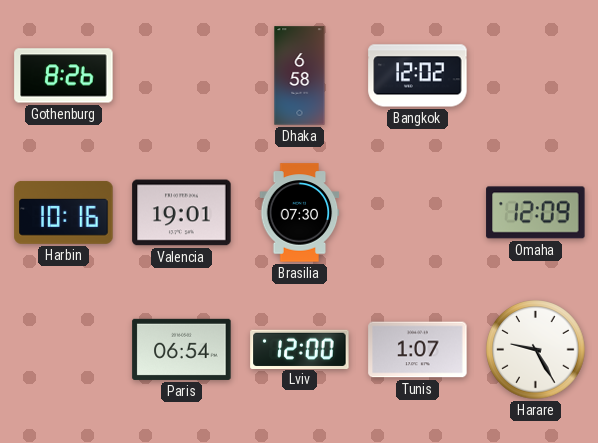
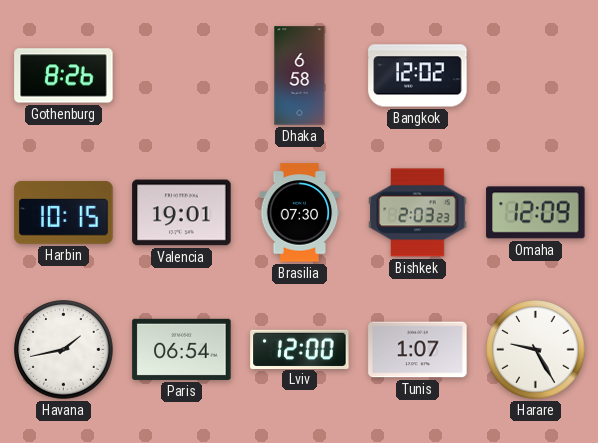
Harbin: 10:16 -> 10:15
Bishkek: none -> 2:03
Havana: none -> 1:43
